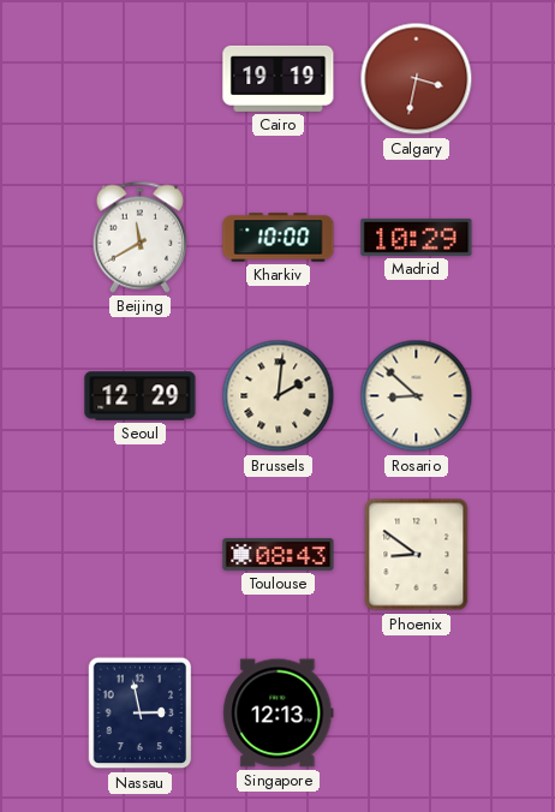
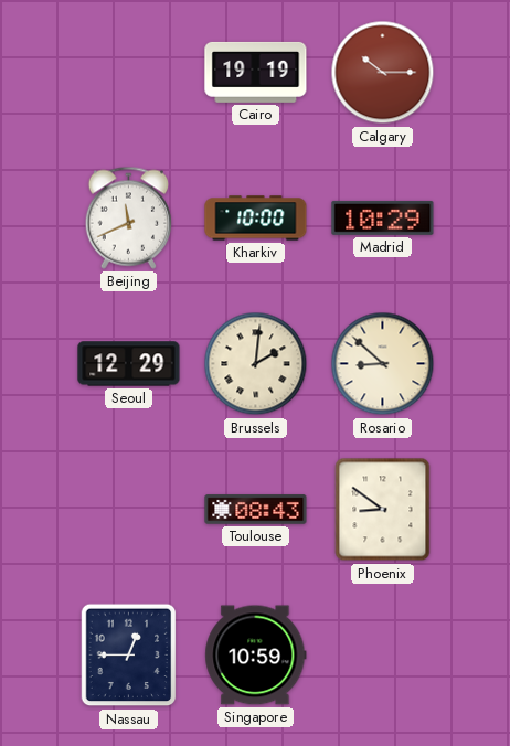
Calgary: 3:32 -> 10:15
Beijing: 11:40 -> 11:41
Nassau: 2:58 -> 12:45
Singapore: 12:13 -> 10:59
